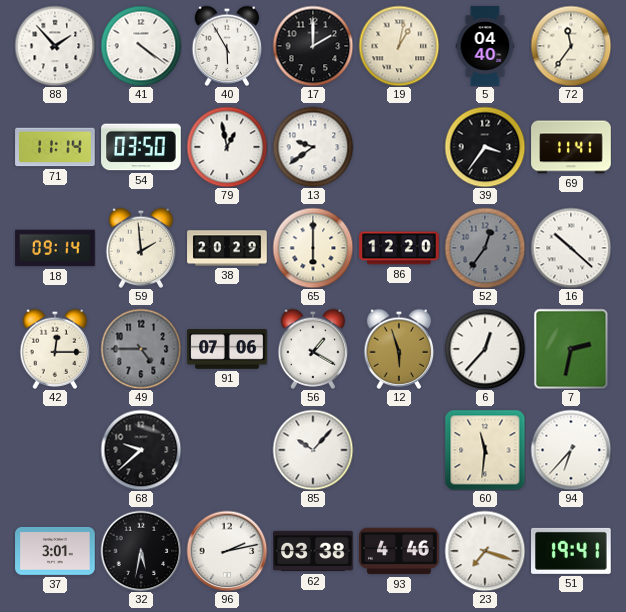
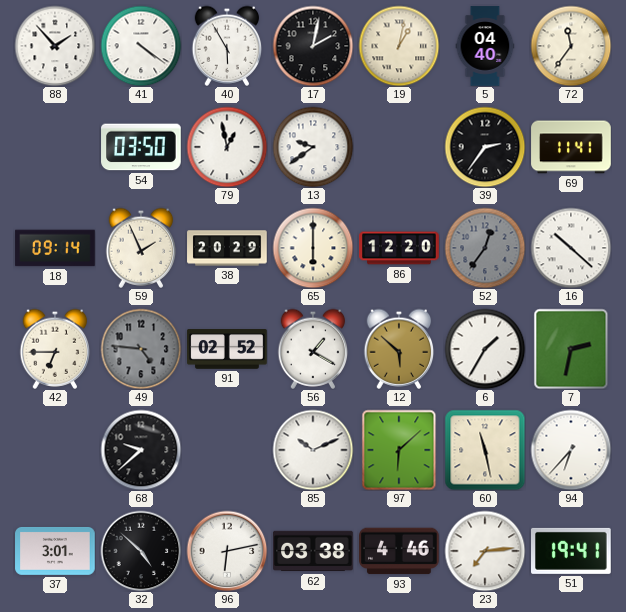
17: 2:00 -> 2:02
71: 11:14 -> none
39: 3:36 -> 2:36
59: 1:59 -> 1:56
42: 12:15 -> 6:45
49: 4:45 -> 4:46
91: 07:06 -> 02:52
12: 5:57 -> 5:52
6: 12:37 -> 1:35
85: 10:07 -> 10:11
97: none -> 6:08
60: 11:31 -> 11:28
32: 5:32 -> 4:52
96: 2:13 -> 6:13
23: 7:18 -> 7:14
